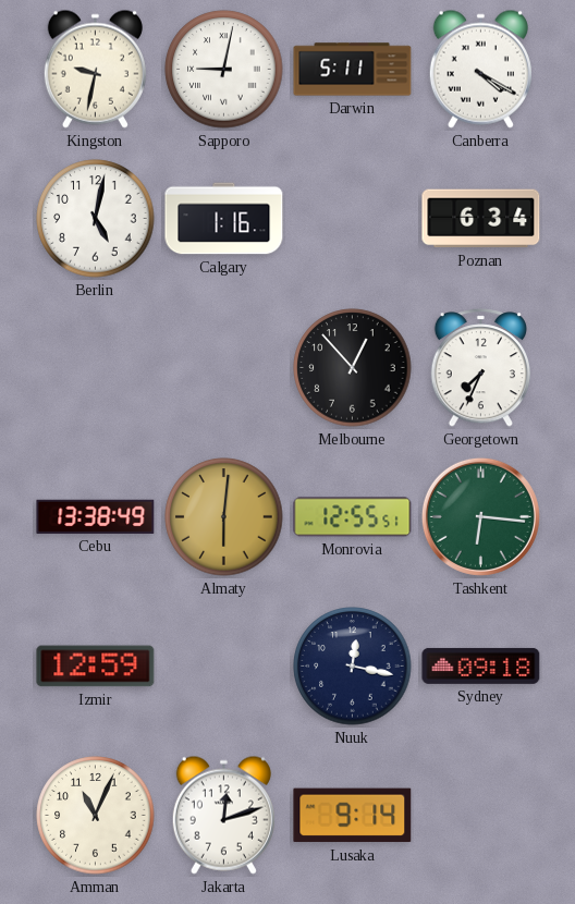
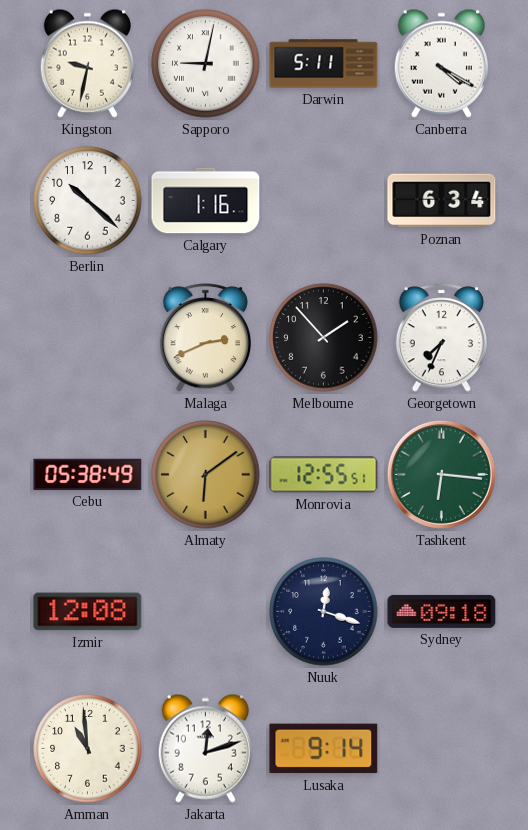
Berlin: 5:02 -> 10:22
Malaga: none -> 2:41
Melbourne: 12:53 -> 1:53
Cebu: 13:38 -> 05:38
Almaty: 6:01 -> 6:09
Izmir: 12:59 -> 12:08
Nuuk: 12:17 -> 12:18
Amman: 11:04 -> 10:59
